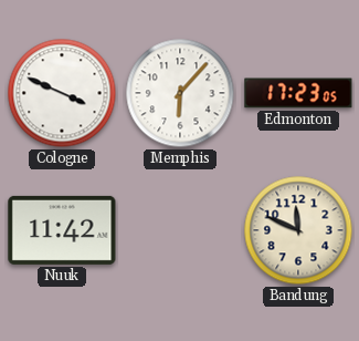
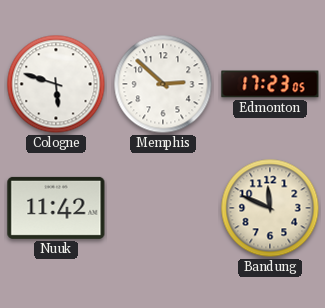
Cologne: 3:49 -> 5:48
Memphis: 6:07 -> 2:52
